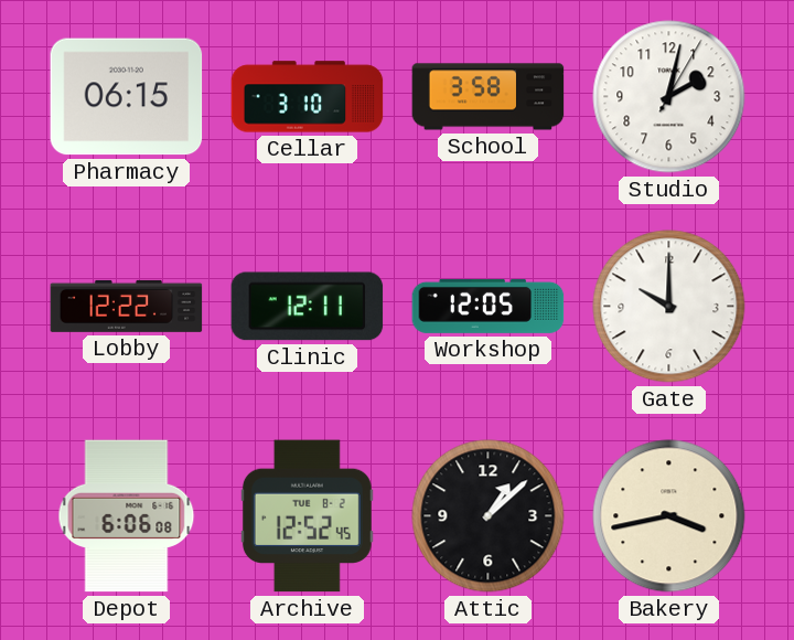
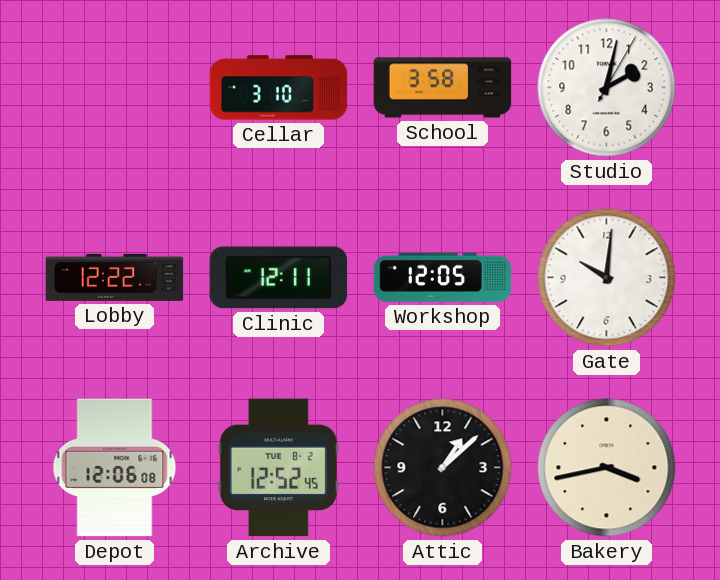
Pharmacy: 06:15 -> none
Gate: 10:00 -> 10:01
Depot: 6:06 -> 12:06
